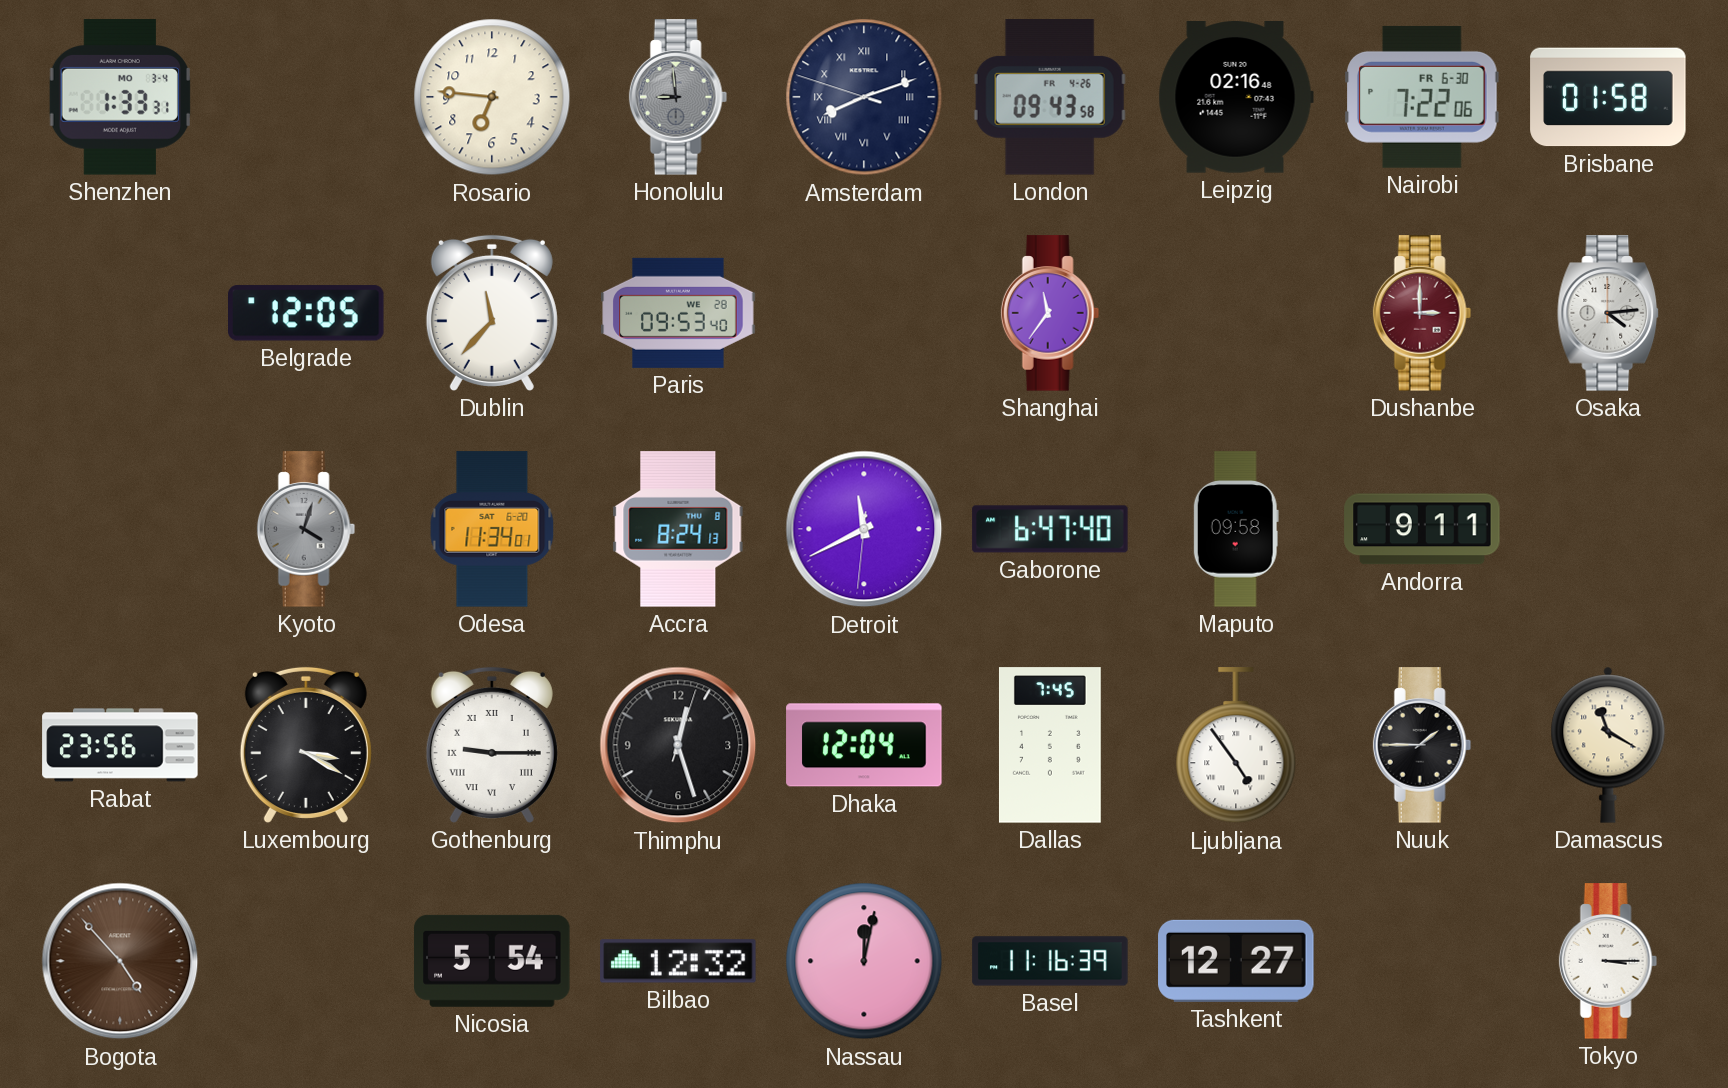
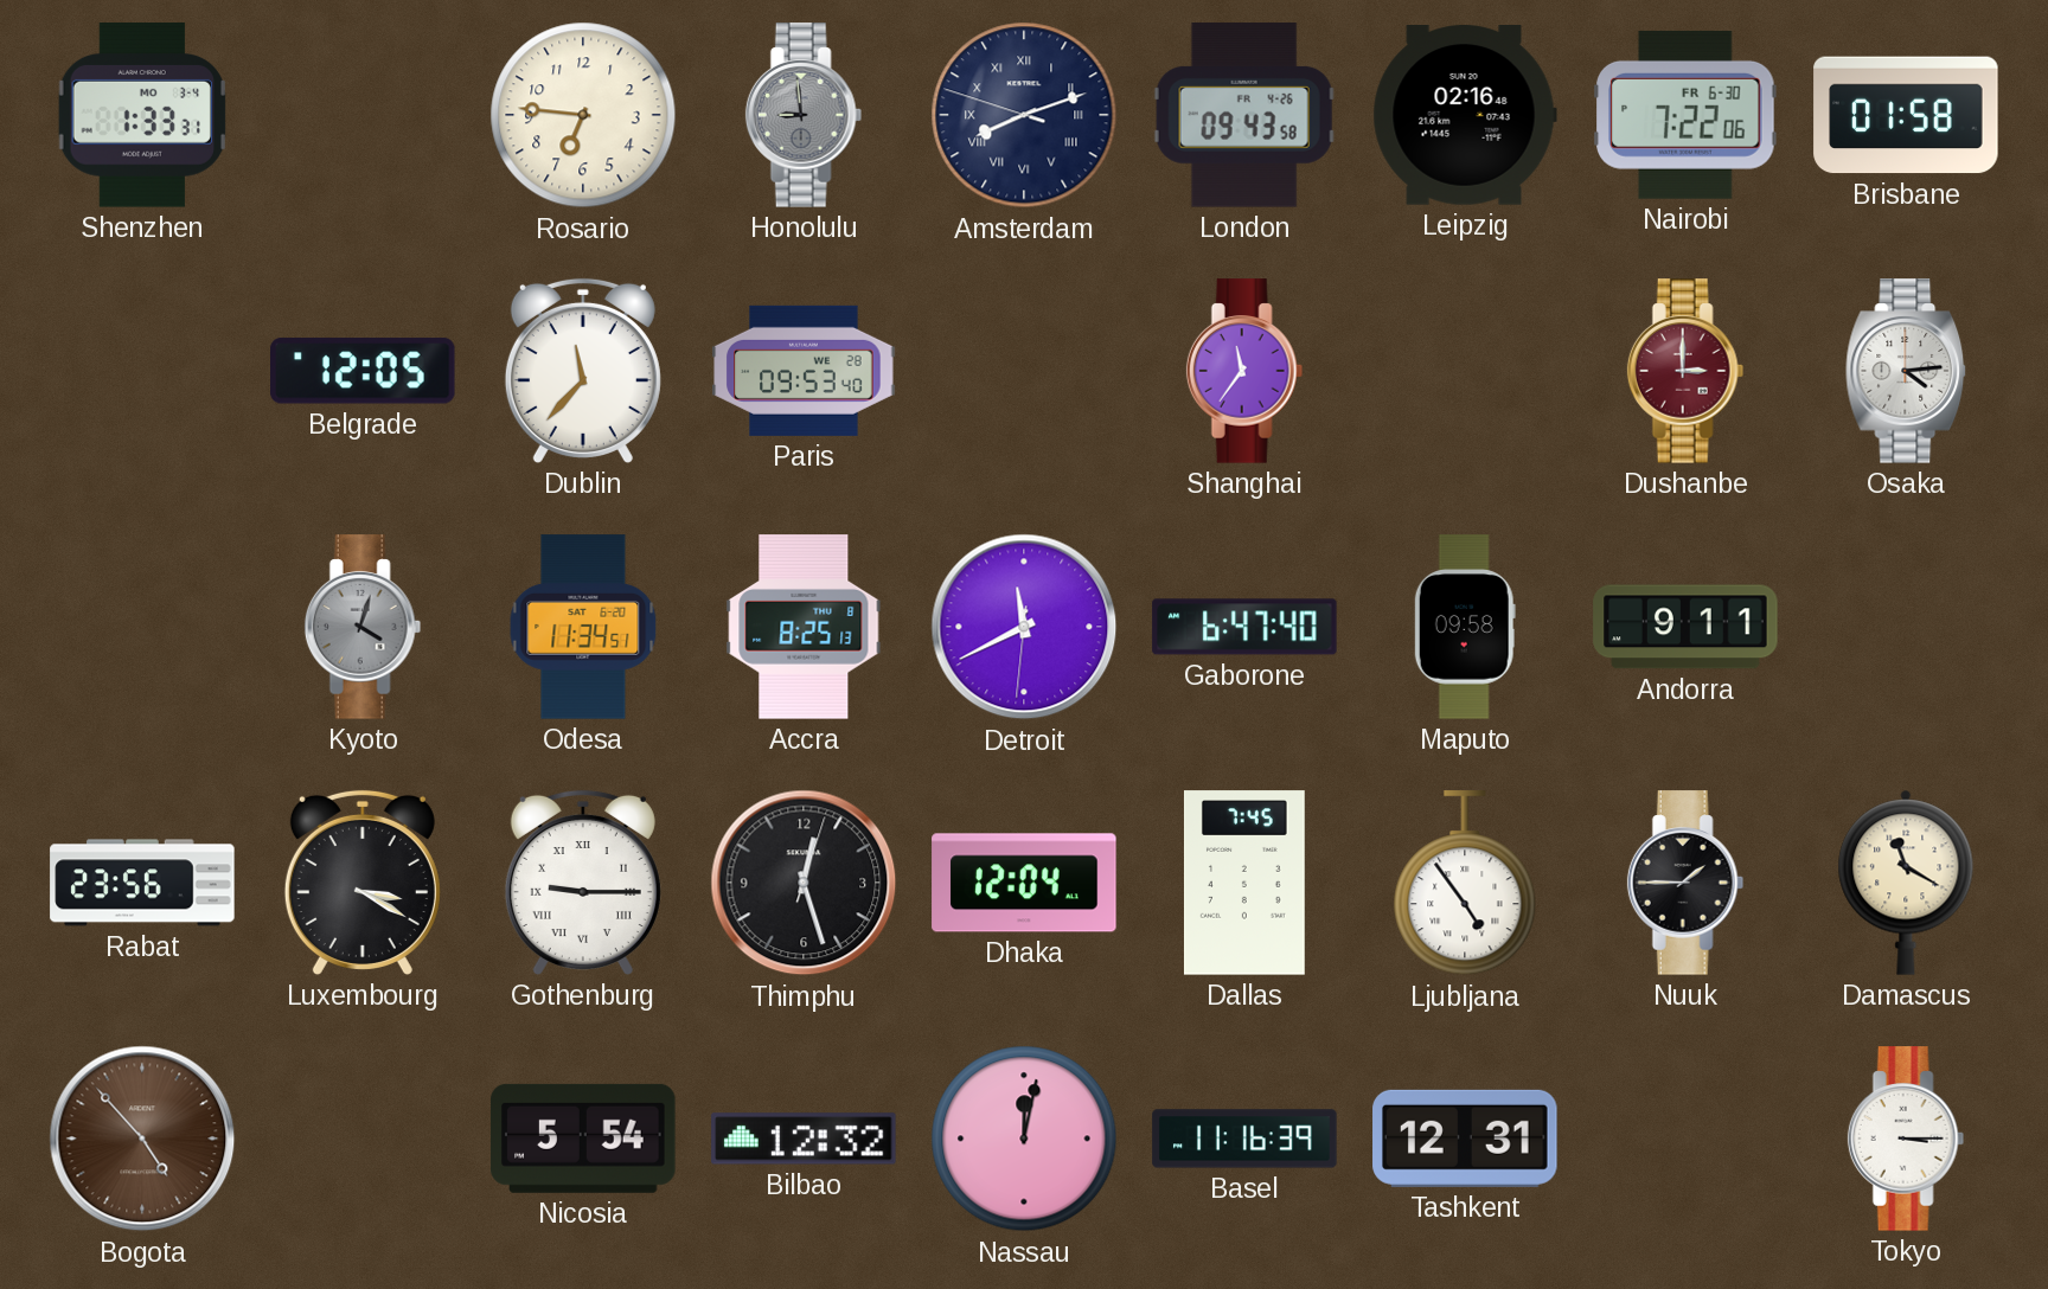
Odesa: 11:34:01 -> 11:34:51
Accra: 8:24 -> 8:25
Tashkent: 12:27 -> 12:31
